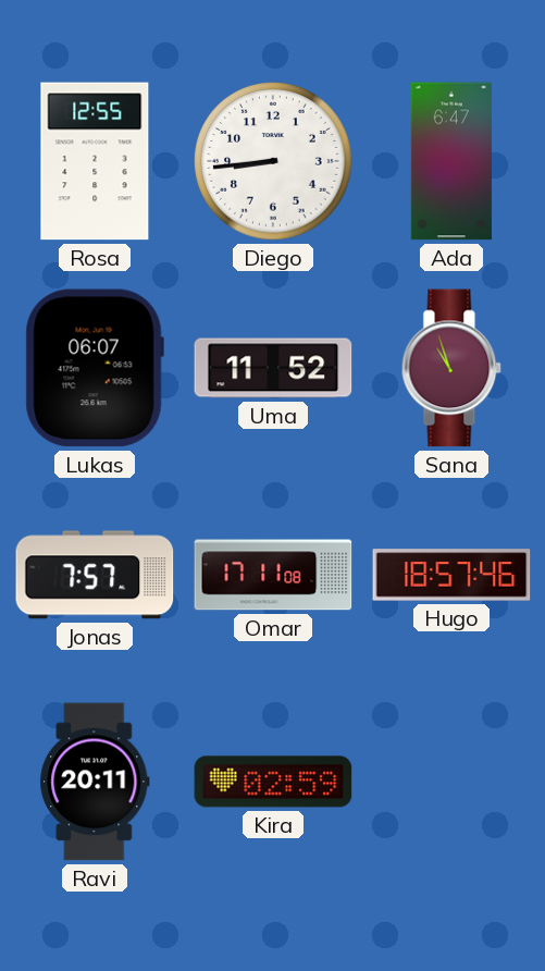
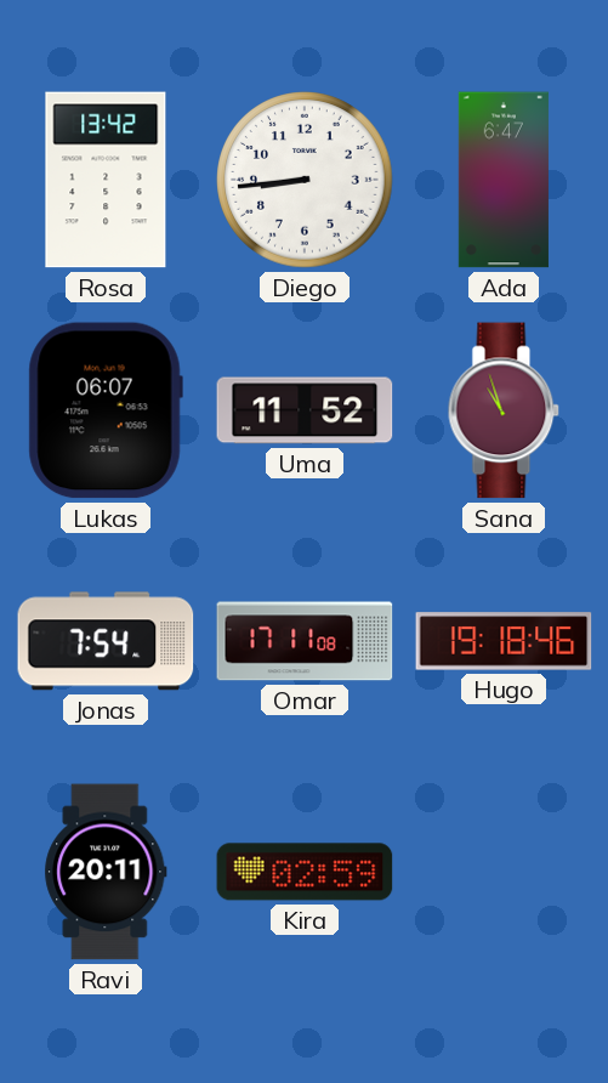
Rosa: 12:55 -> 13:42
Jonas: 7:57 -> 7:54
Hugo: 18:57 -> 19:18
